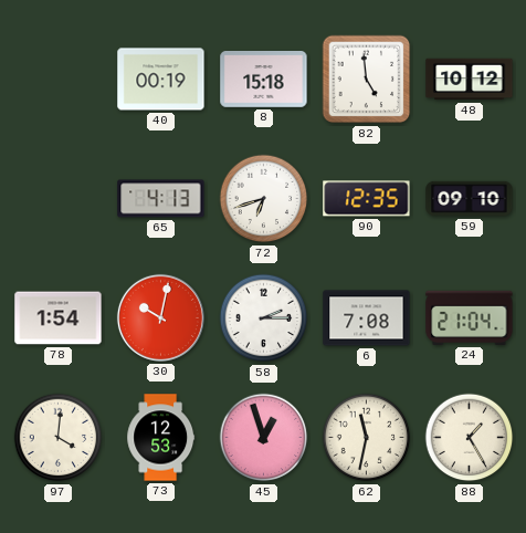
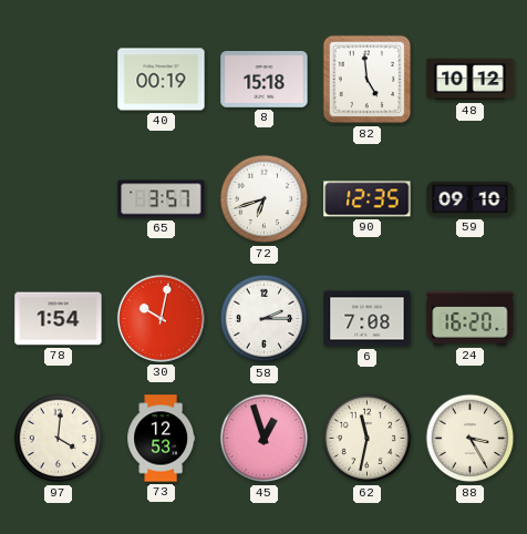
65: 4:13 -> 3:57
24: 21:04 -> 16:20
88: 1:25 -> 3:25
